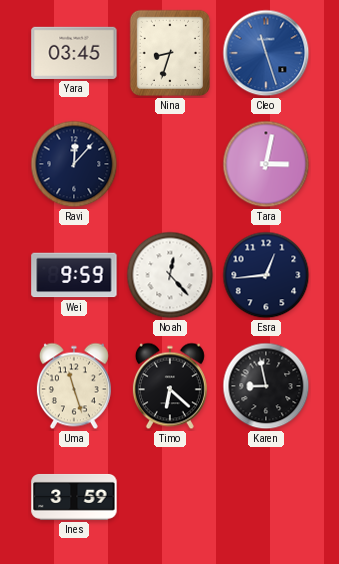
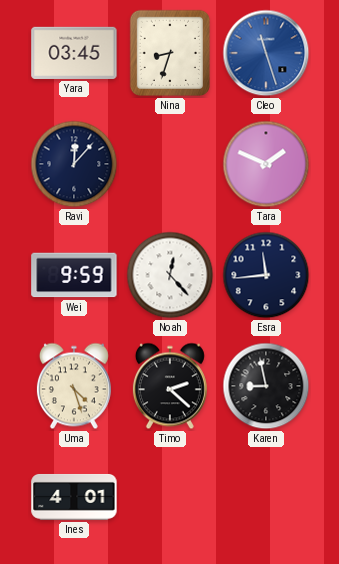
Tara: 3:02 -> 1:49
Esra: 12:44 -> 11:44
Uma: 11:27 -> 4:27
Timo: 6:22 -> 2:22
Ines: 3:59 -> 4:01
